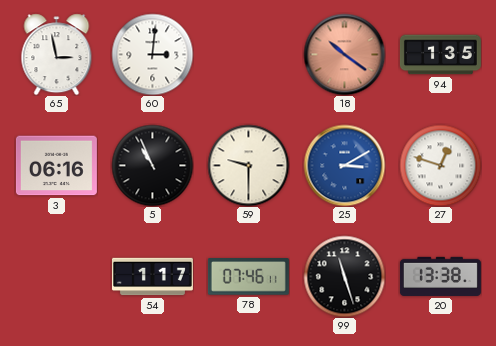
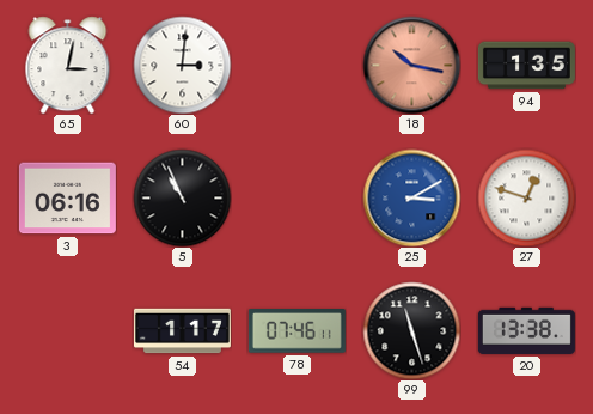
65: 2:58 -> 3:02
18: 10:21 -> 10:17
59: 9:30 -> none
